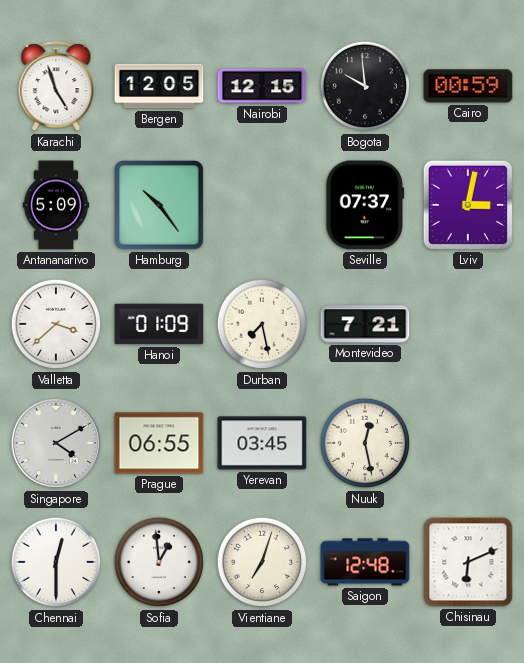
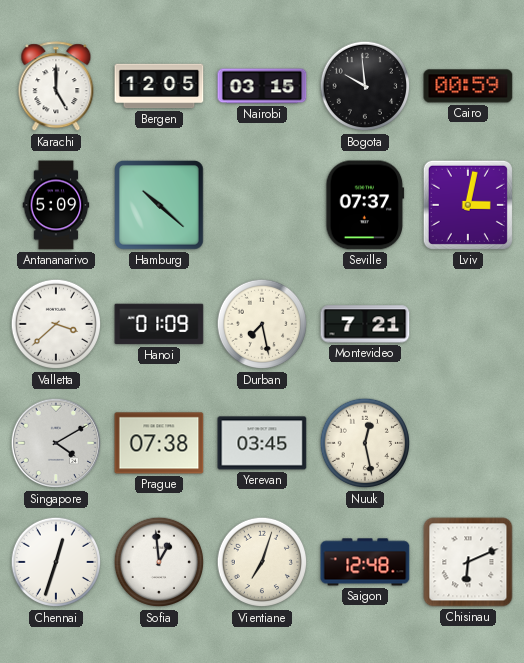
Karachi: 4:57 -> 5:00
Nairobi: 12:15 -> 03:15
Hamburg: 10:24 -> 10:22
Prague: 06:55 -> 07:38
Chennai: 12:30 -> 12:33
